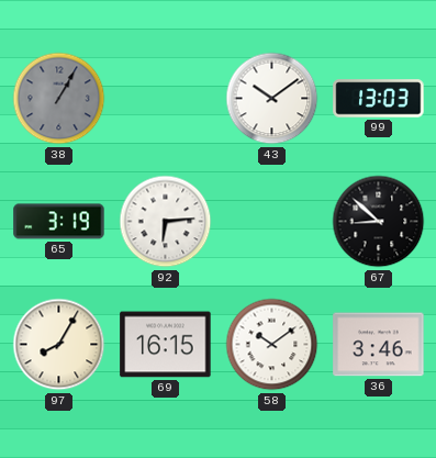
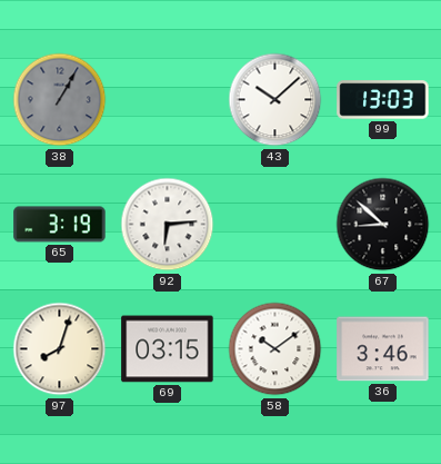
43: 10:09 -> 10:08
97: 8:05 -> 8:03
69: 16:15 -> 03:15
